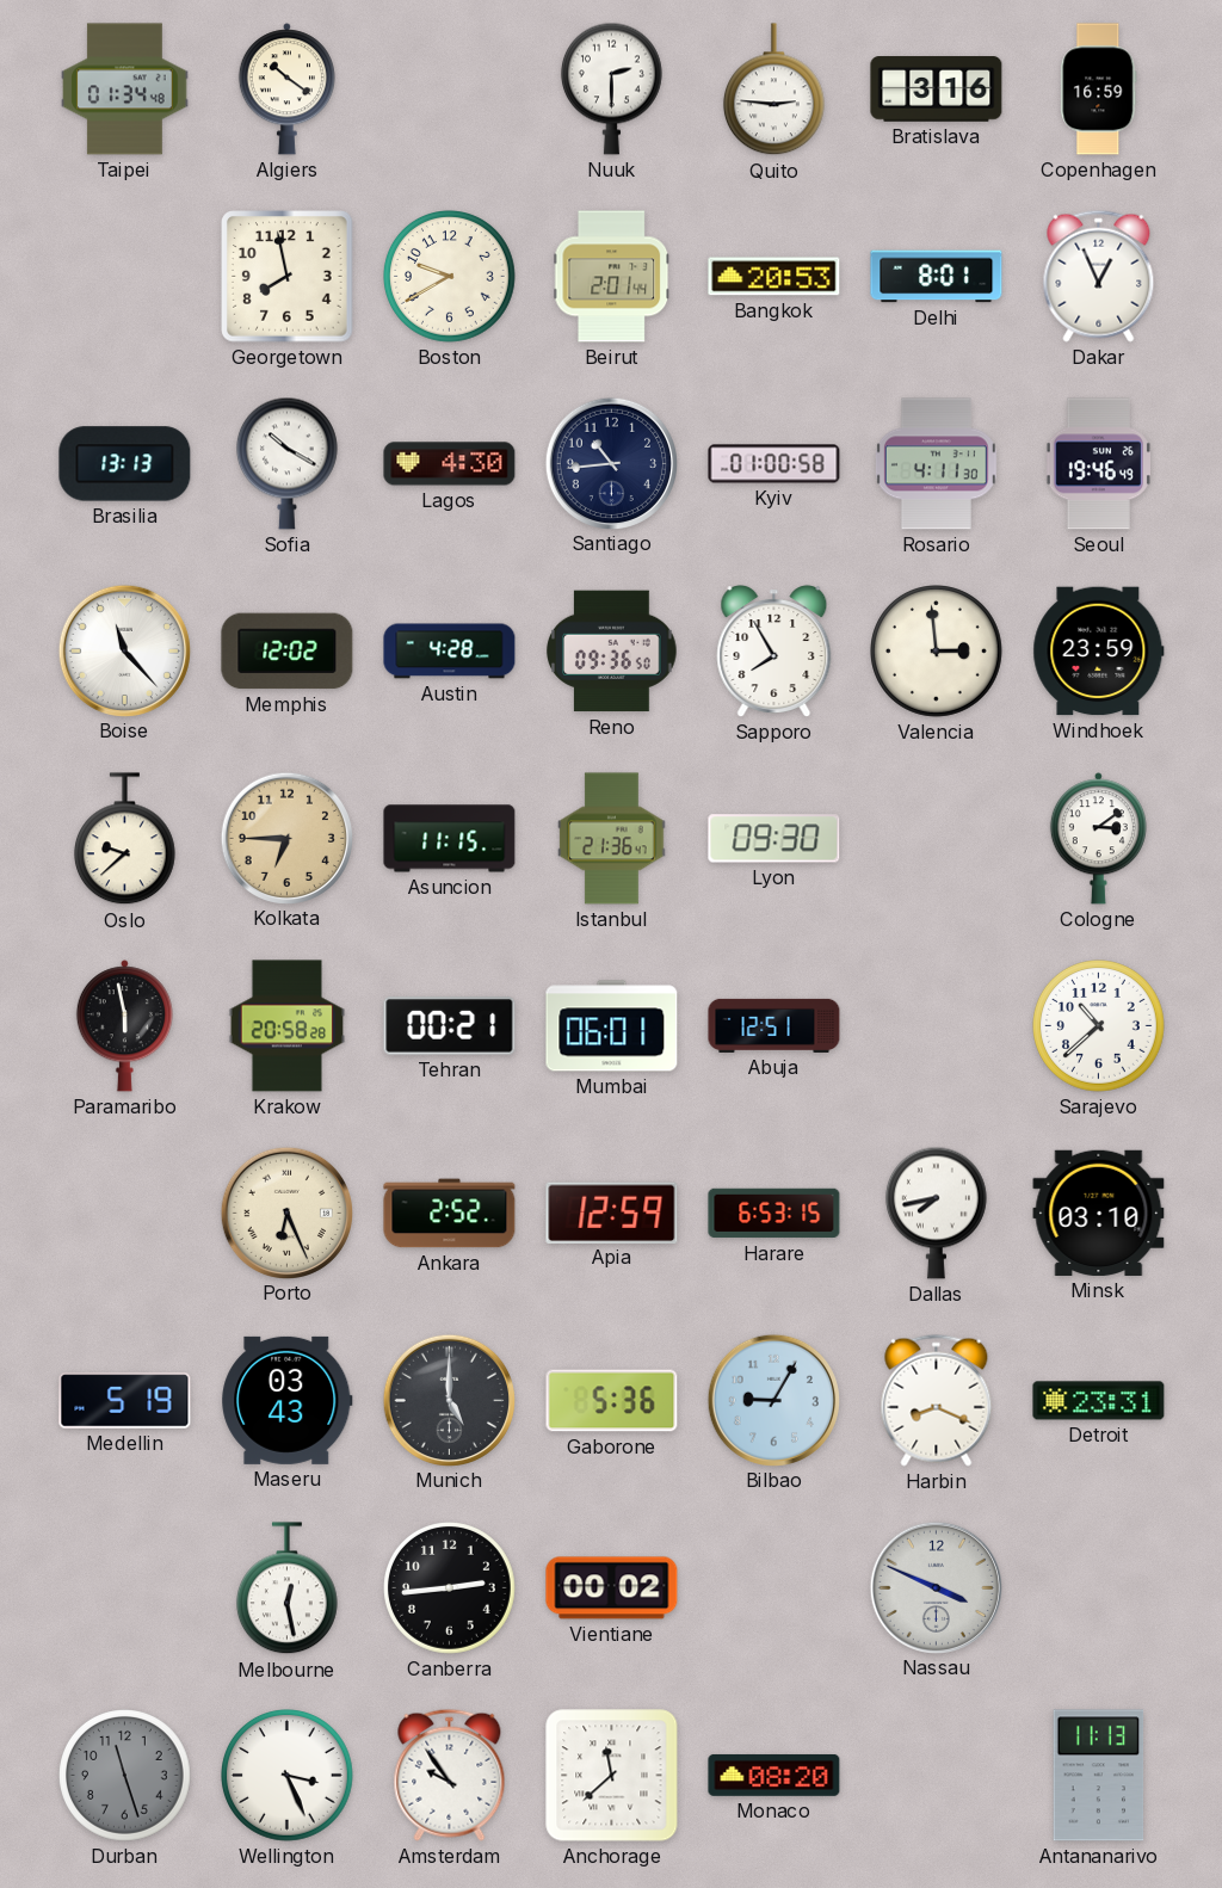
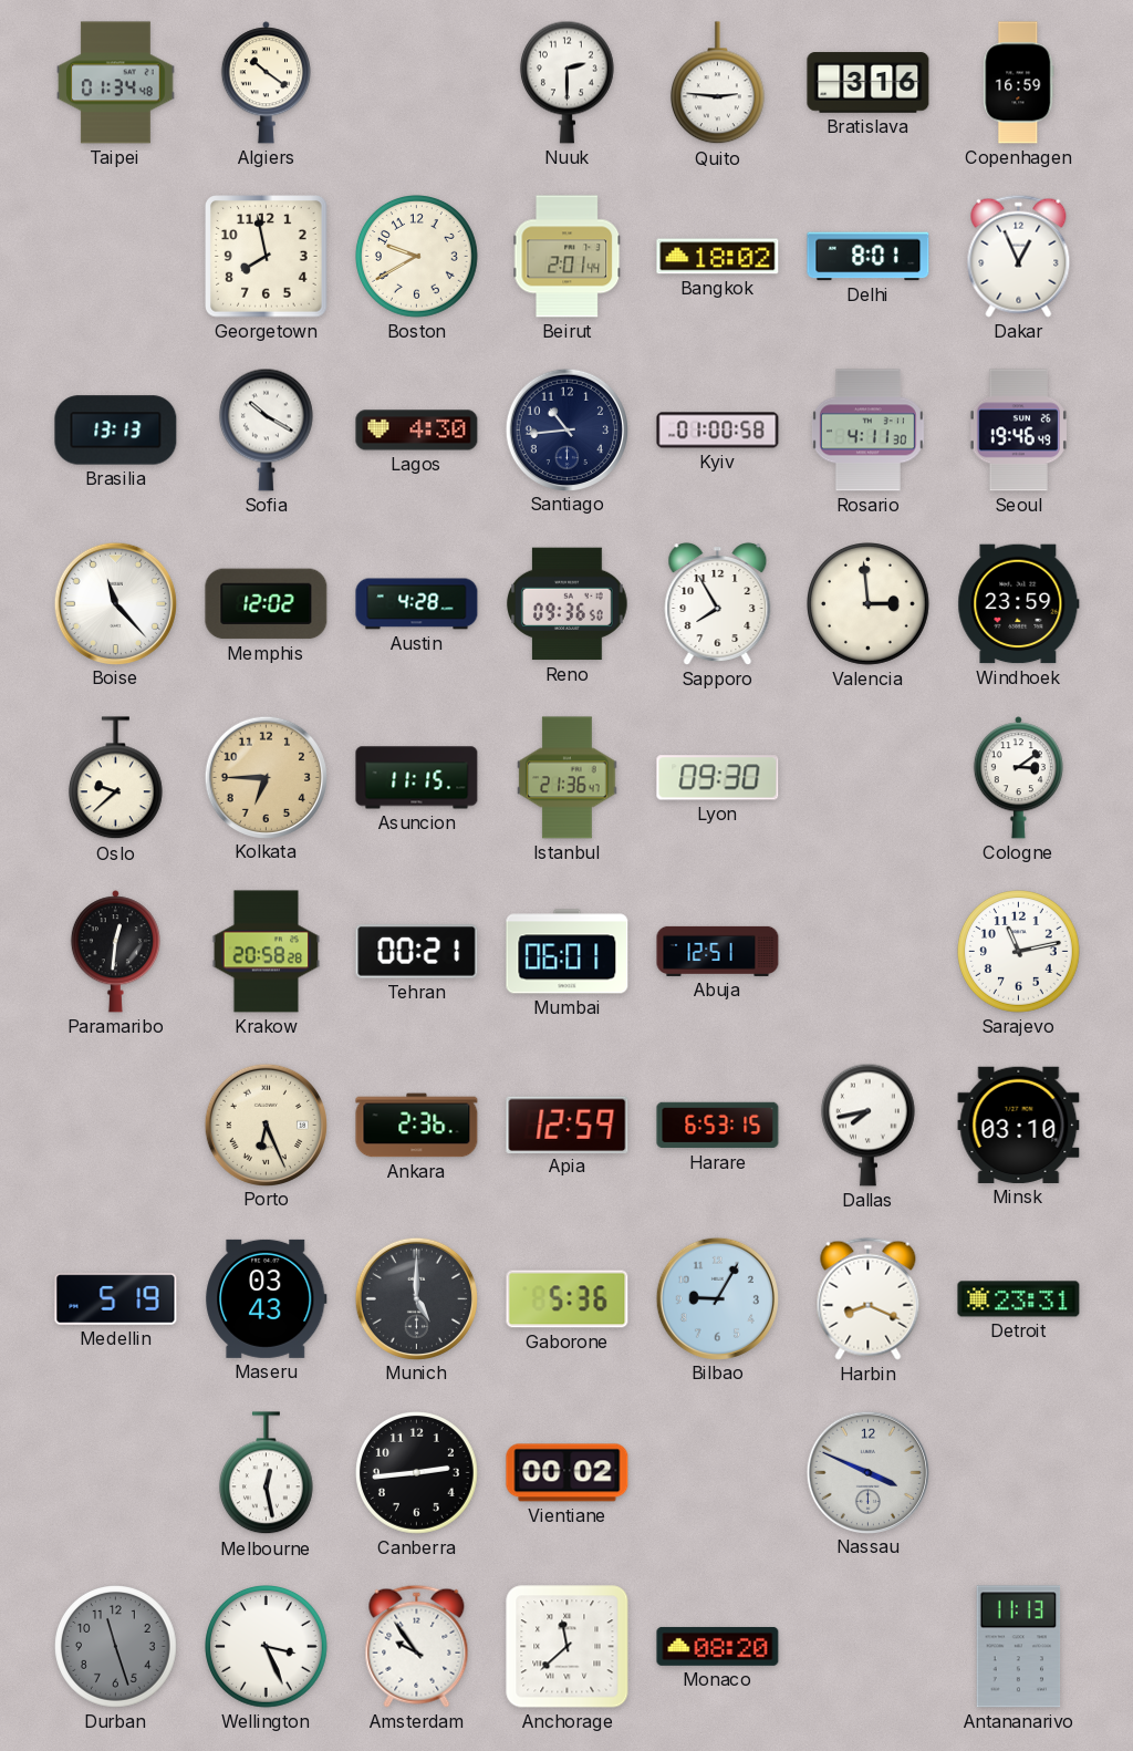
Bangkok: 20:53 -> 18:02
Paramaribo: 5:58 -> 12:31
Sarajevo: 10:38 -> 11:13
Ankara: 2:52 -> 2:36
